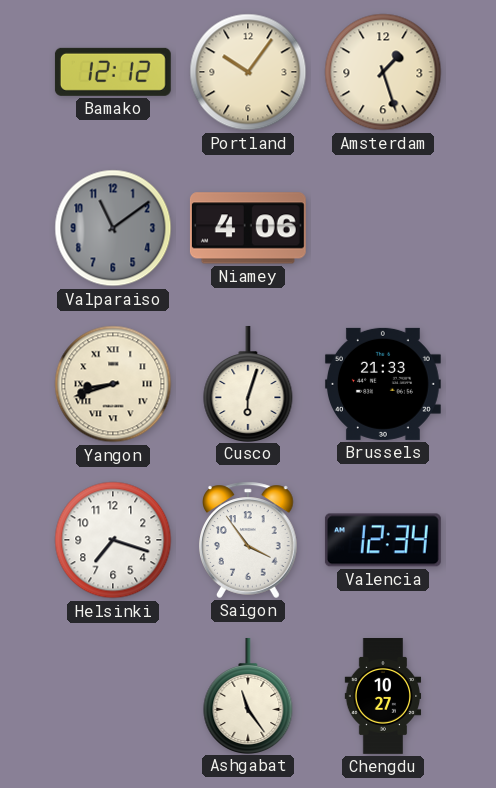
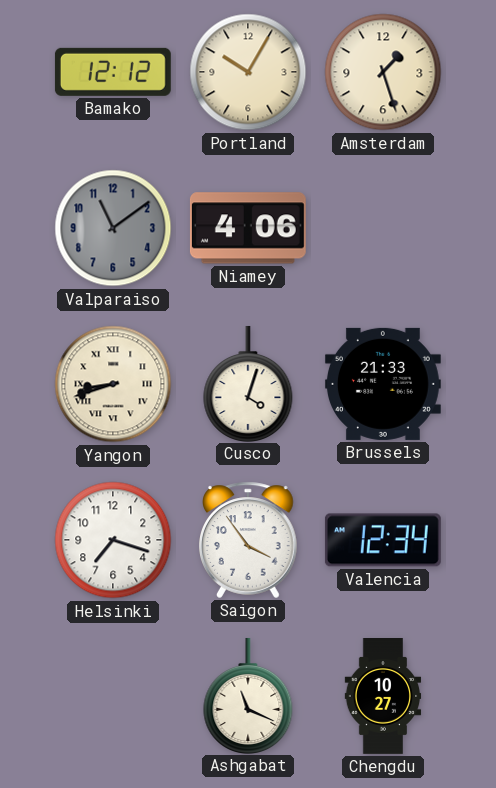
Portland: 10:06 -> 10:05
Cusco: 6:03 -> 4:03
Ashgabat: 11:24 -> 11:19
